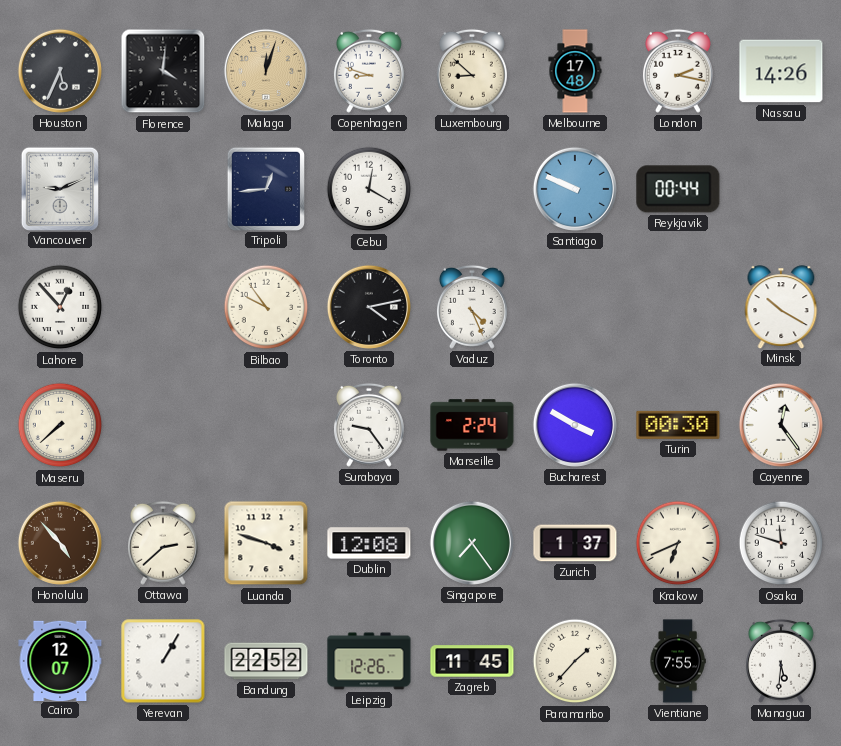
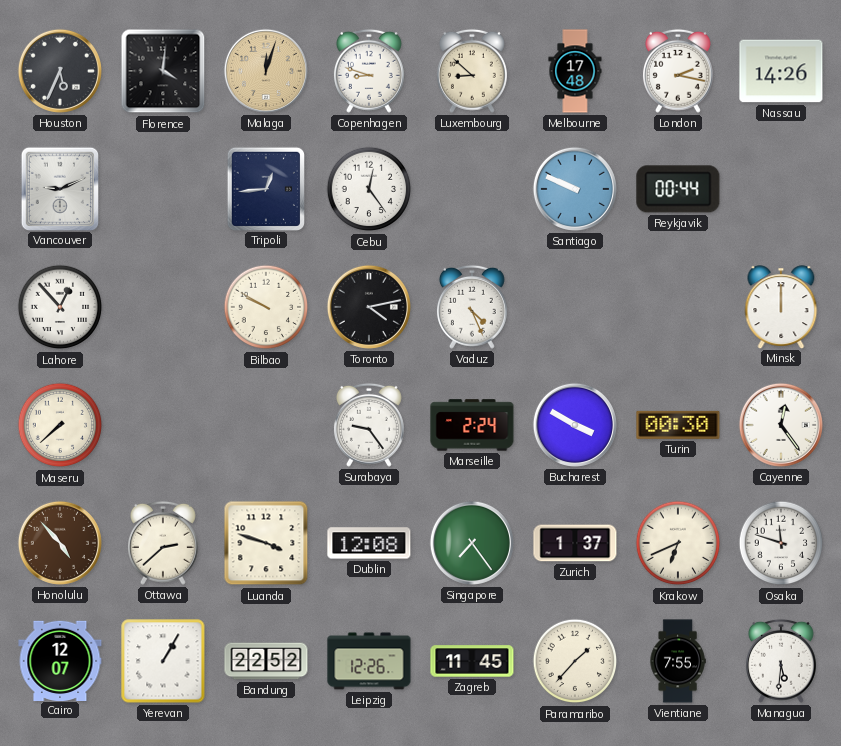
Cebu: 12:20 -> 12:24
Bilbao: 9:54 -> 9:50
Minsk: 10:20 -> 12:00
